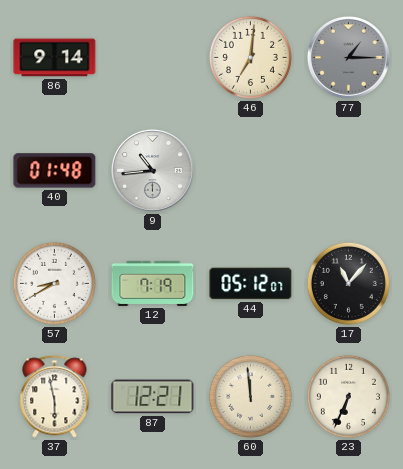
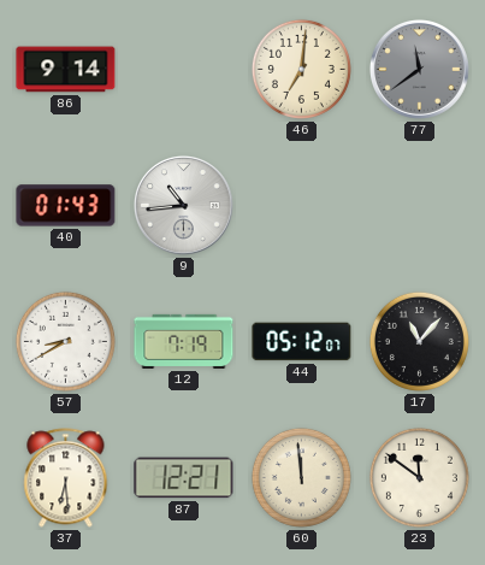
77: 1:15 -> 11:39
40: 01:48 -> 01:43
37: 5:58 -> 6:29
23: 6:34 -> 11:51
